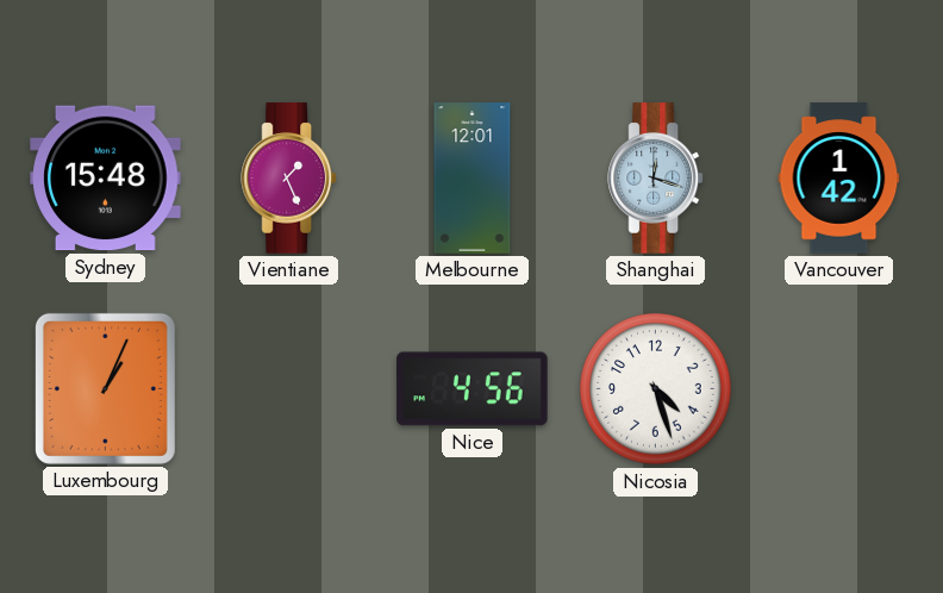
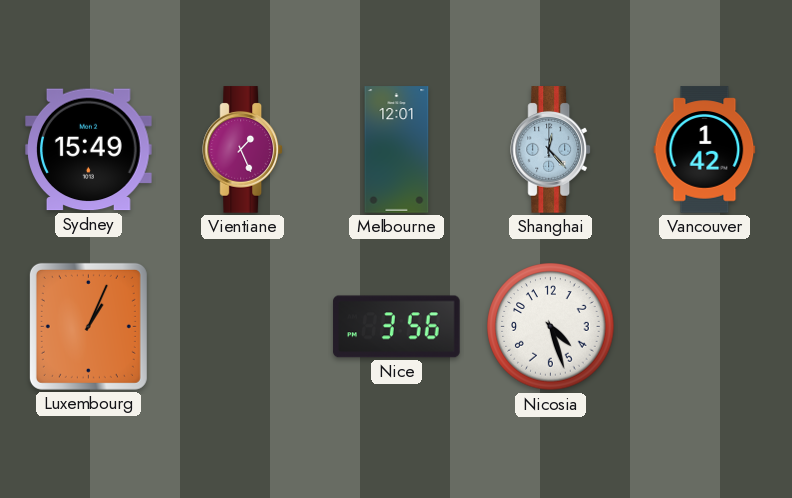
Sydney: 15:48 -> 15:49
Shanghai: 12:18 -> 12:23
Nice: 4:56 -> 3:56
